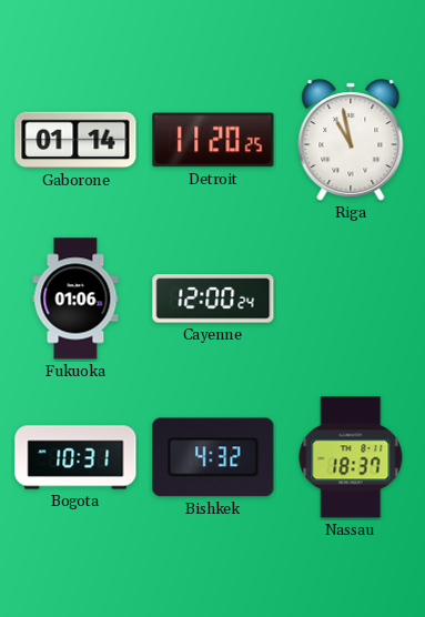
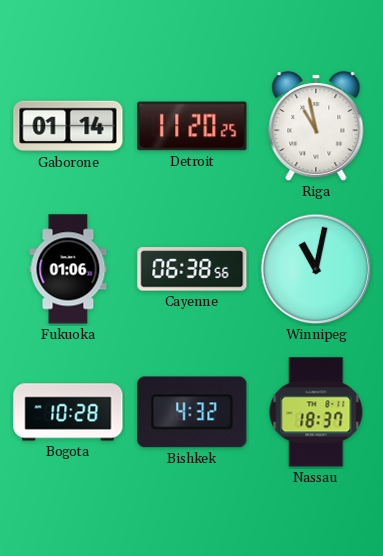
Cayenne: 12:00 -> 06:38
Winnipeg: none -> 11:02
Bogota: 10:31 -> 10:28
